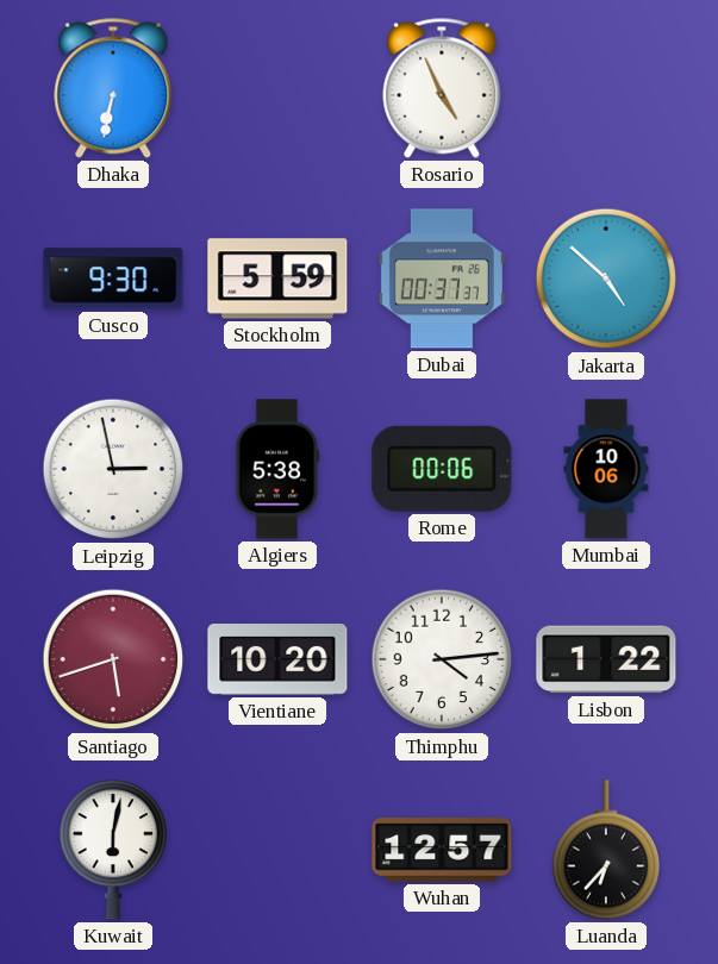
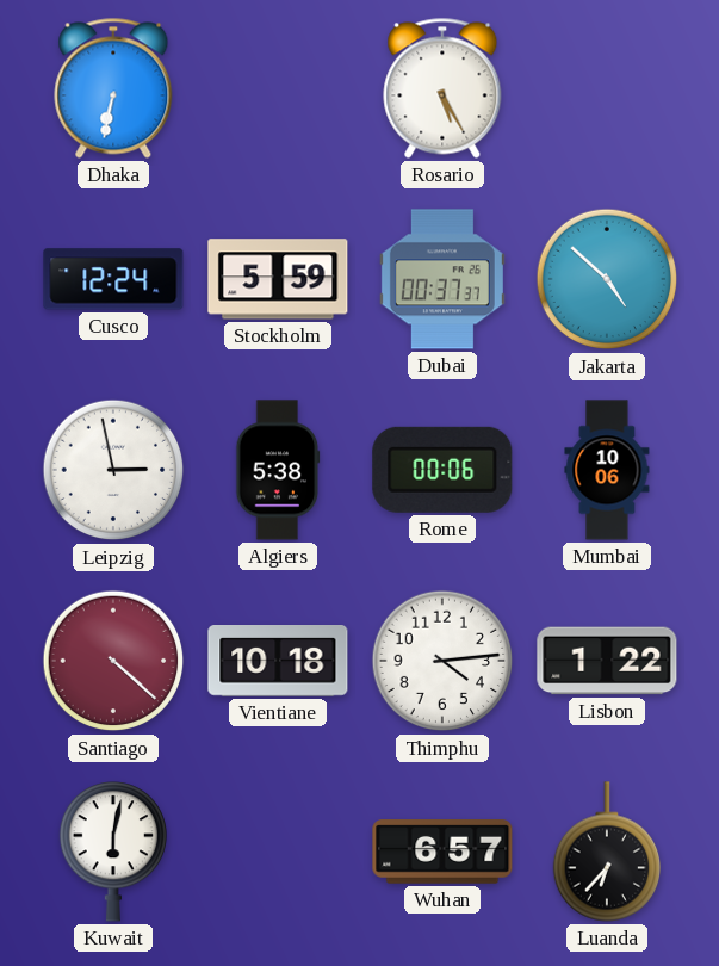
Rosario: 4:56 -> 5:25
Cusco: 9:30 -> 12:24
Santiago: 5:42 -> 4:22
Vientiane: 10:20 -> 10:18
Wuhan: 12:57 -> 6:57
